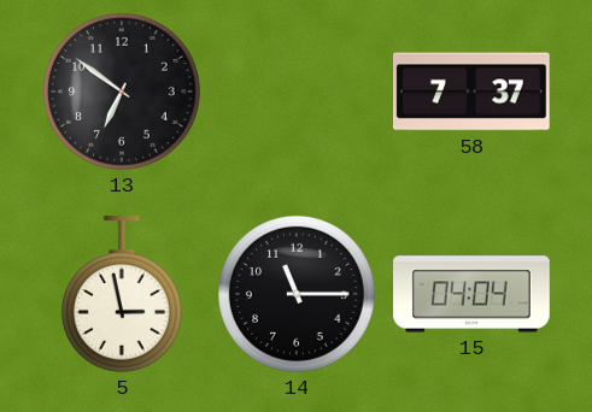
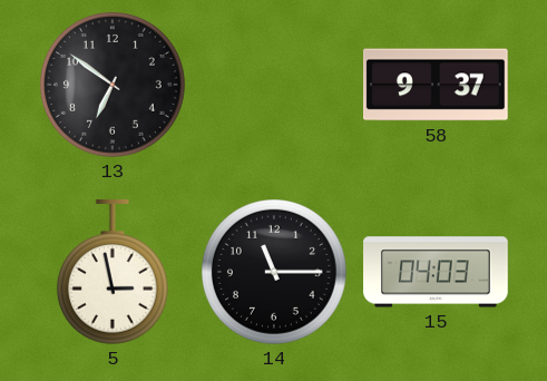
58: 7:37 -> 9:37
15: 04:04 -> 04:03
